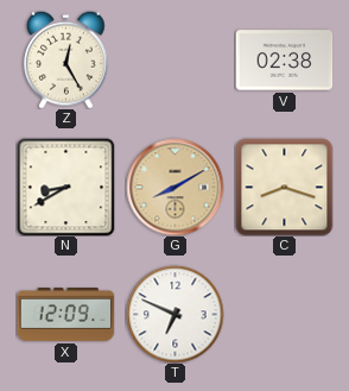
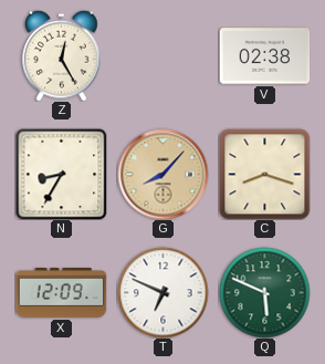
N: 8:40 -> 8:35
G: 8:10 -> 8:07
Q: none -> 5:49
